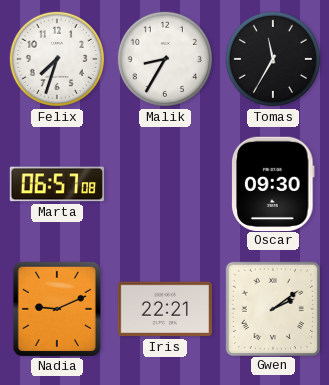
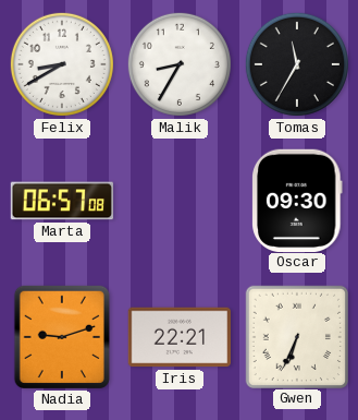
Felix: 7:33 -> 8:40
Nadia: 9:11 -> 9:12
Gwen: 2:09 -> 6:34
